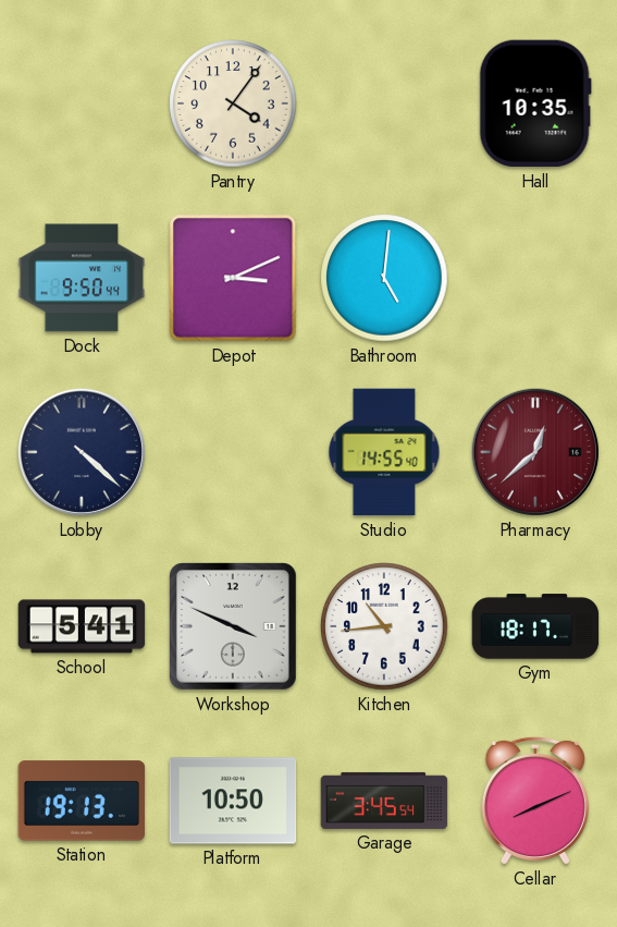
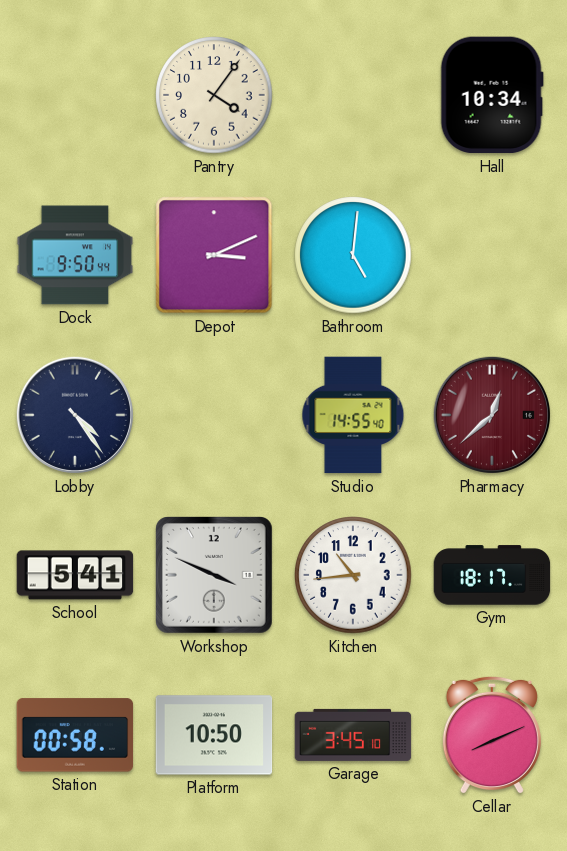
Hall: 10:35 -> 10:34
Lobby: 4:22 -> 4:24
Station: 19:13 -> 00:58
Garage: 3:45:54 -> 3:45:10
